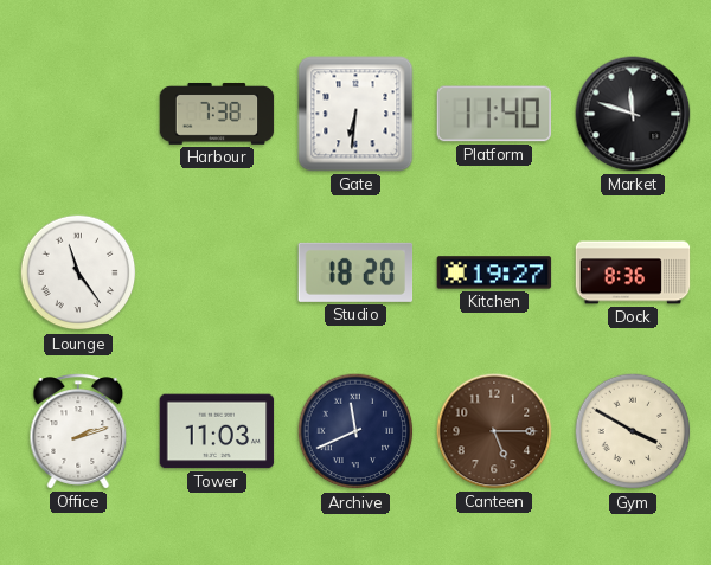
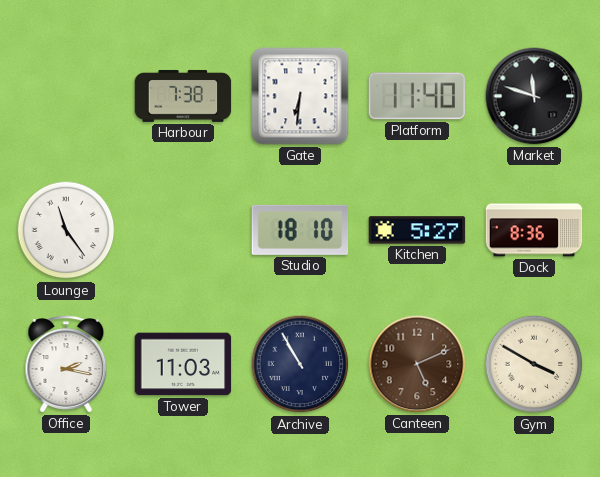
Studio: 18:20 -> 18:10
Kitchen: 19:27 -> 5:27
Office: 2:12 -> 2:17
Archive: 11:41 -> 10:55
Canteen: 5:15 -> 5:11
